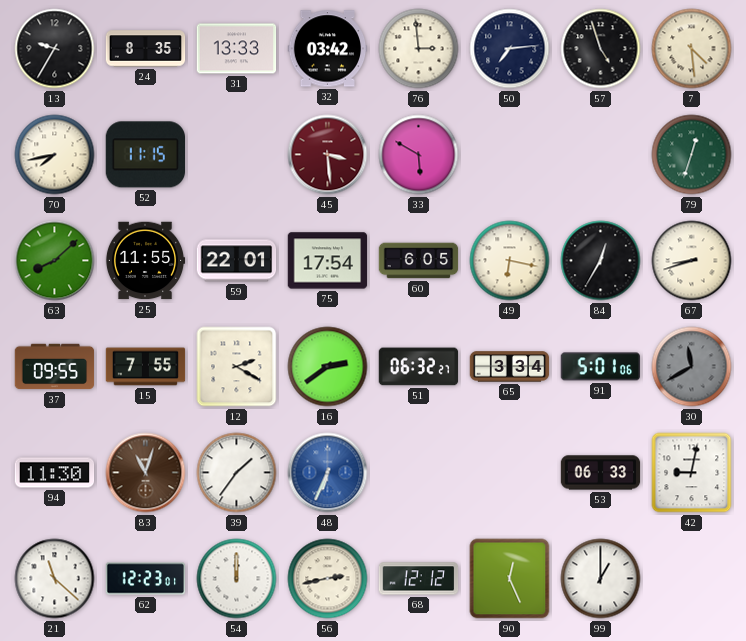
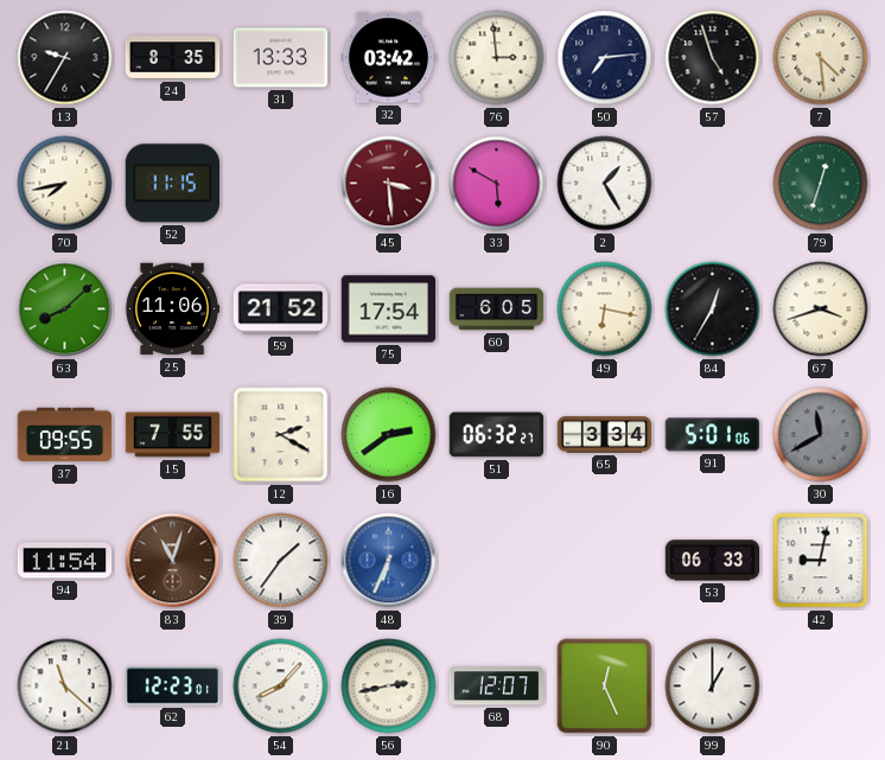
2: none -> 1:25
25: 11:55 -> 11:06
59: 22:01 -> 21:52
67: 8:42 -> 3:42
94: 11:30 -> 11:54
54: 12:00 -> 8:07
68: 12:12 -> 12:07
